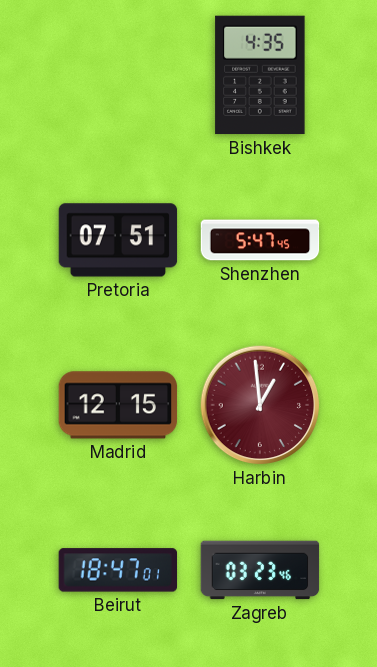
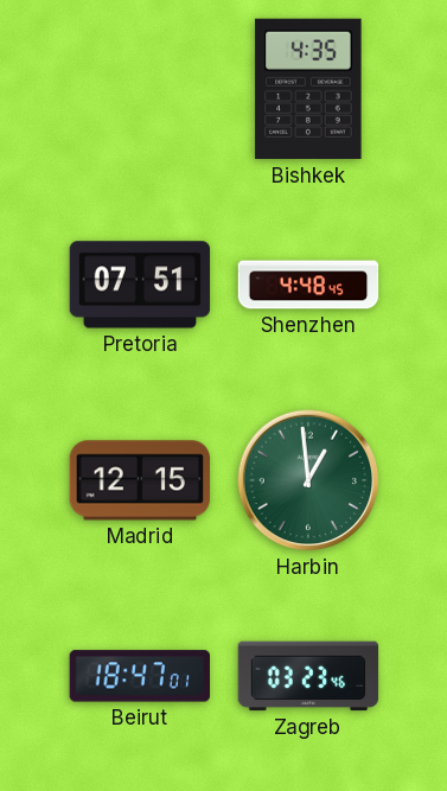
Shenzhen: 5:47 -> 4:48
Harbin dial: burgundy -> green
